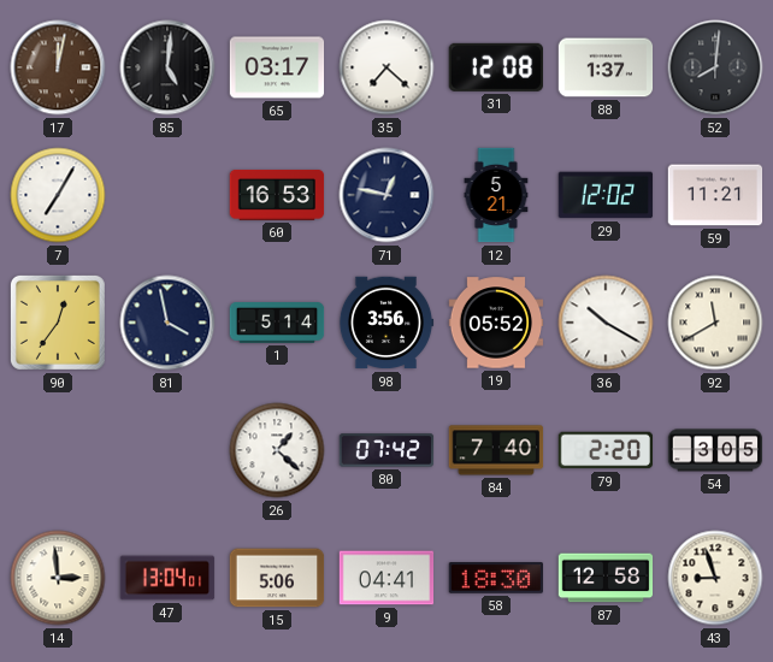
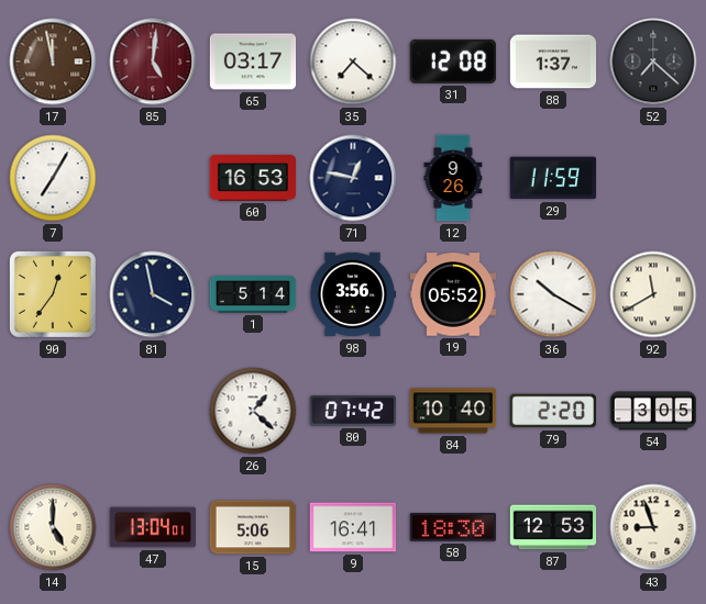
17: 12:02 -> 11:58
85 dial: black -> burgundy
52: 8:01 -> 7:22
12: 5:21 -> 9:26
29: 12:02 -> 11:59
59: 11:21 -> none
84: 7:40 -> 10:40
14: 2:59 -> 5:00
9: 04:41 -> 16:41
87: 12:58 -> 12:53
